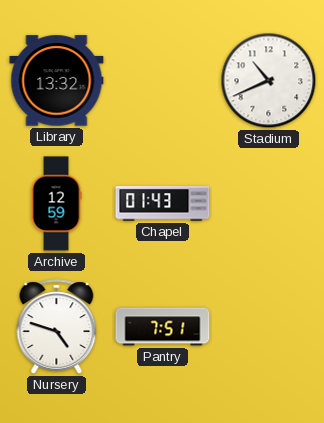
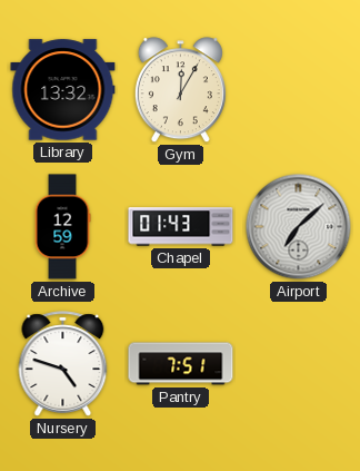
Gym: none -> 12:05
Stadium: 10:41 -> none
Airport: none -> 7:08
